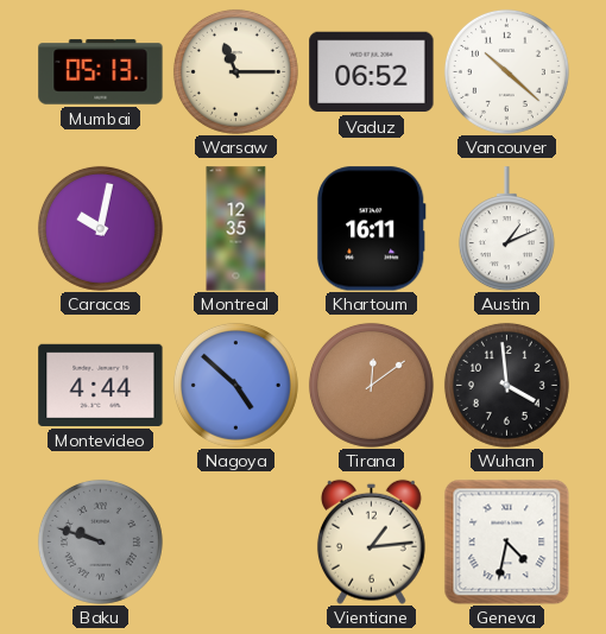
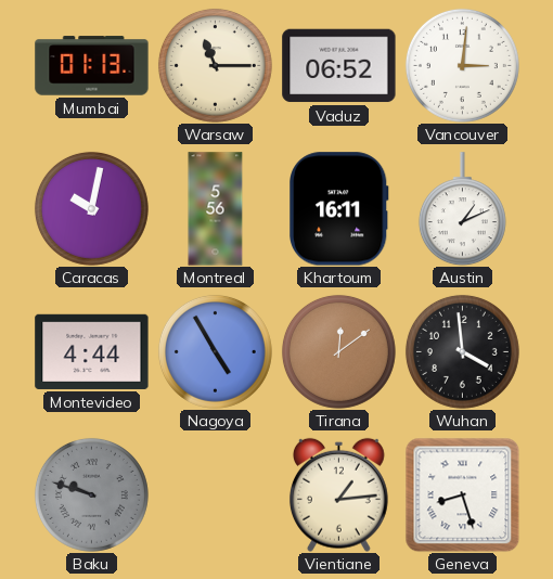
Mumbai: 05:13 -> 01:13
Vancouver: 10:22 -> 3:01
Montreal: 12:35 -> 5:56
Nagoya: 4:52 -> 4:55
Geneva: 4:32 -> 8:27
